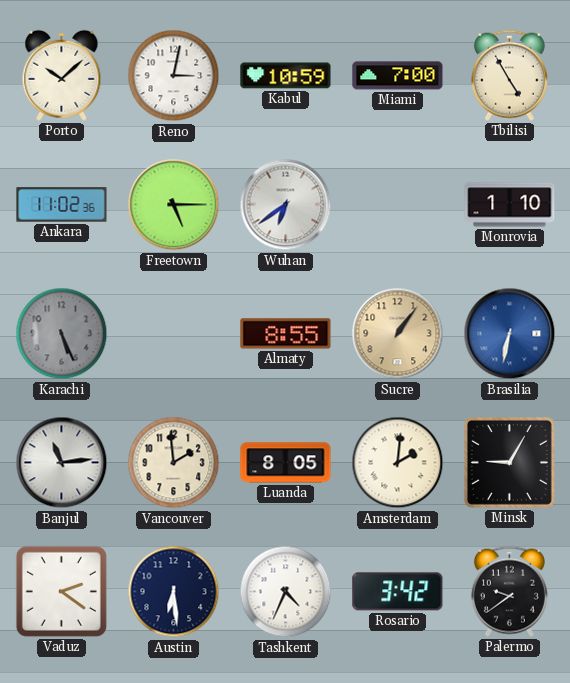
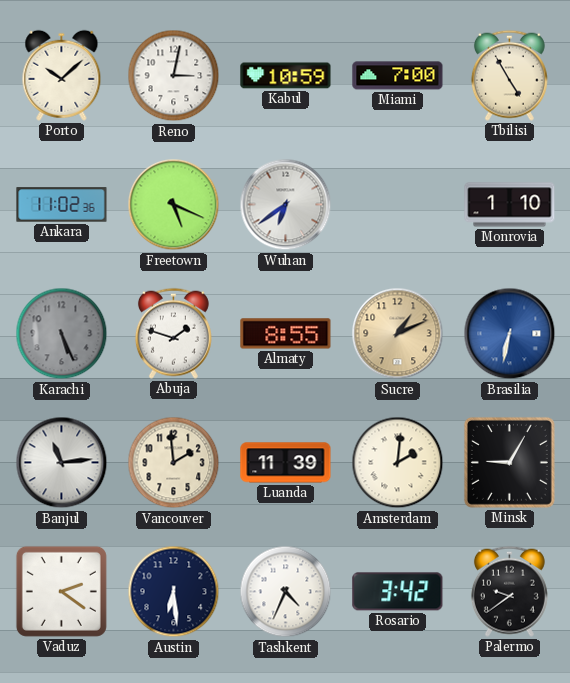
Freetown: 5:15 -> 5:19
Abuja: none -> 1:48
Sucre: 1:06 -> 1:11
Luanda: 8:05 -> 11:39
